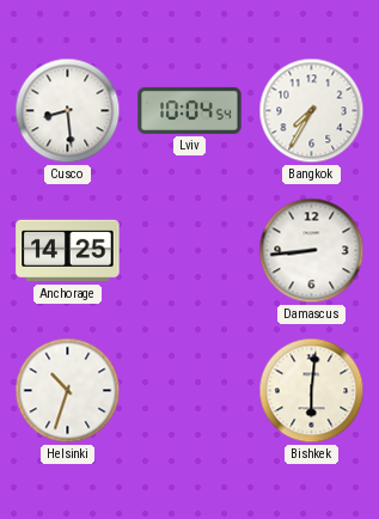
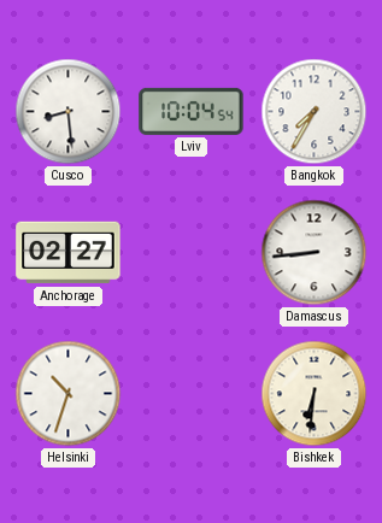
Anchorage: 14:25 -> 02:27
Bishkek: 6:01 -> 6:31
